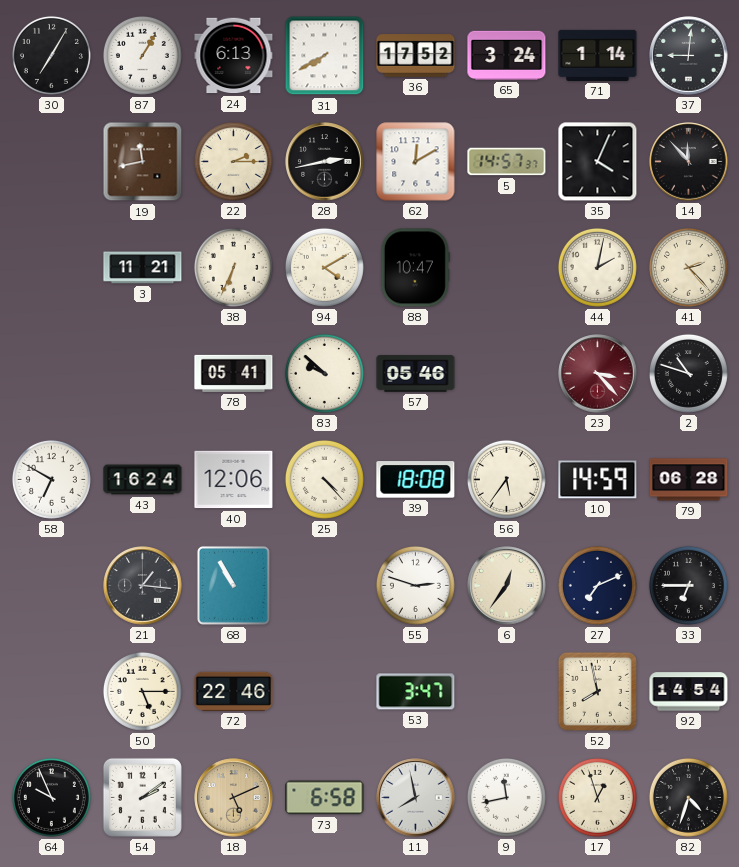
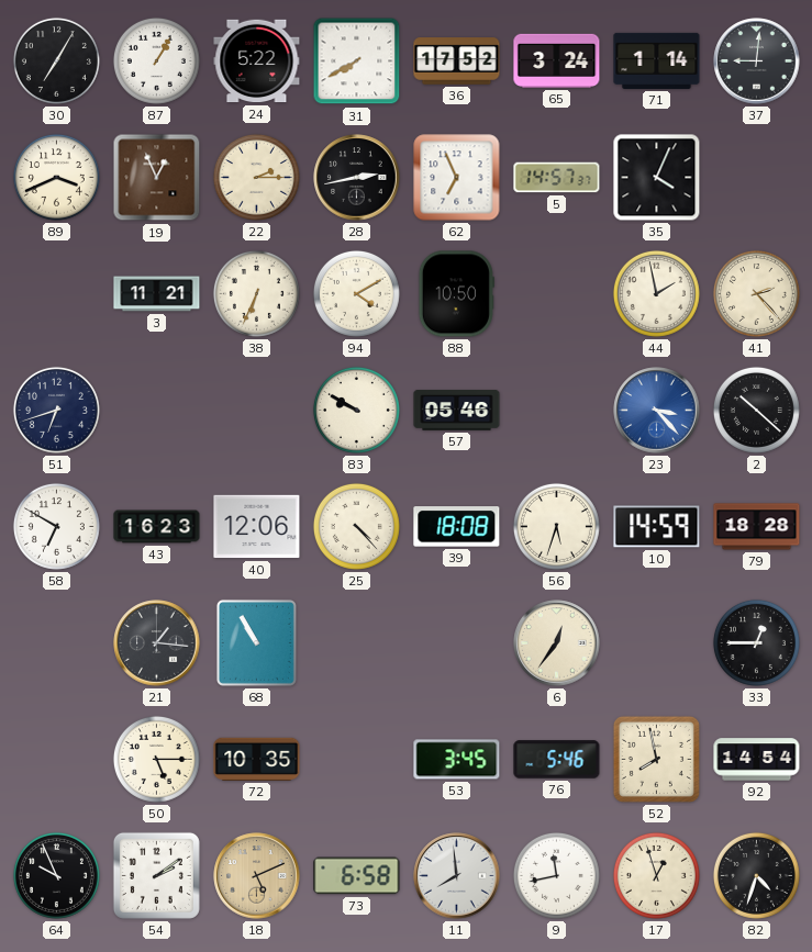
24: 6:13 -> 5:22
89: none -> 3:41
19: 11:43 -> 12:56
62: 12:10 -> 6:56
14: 11:53 -> none
88: 10:47 -> 10:50
44: 2:02 -> 1:58
51: none -> 6:42
78: 05:41 -> none
83: 9:52 -> 9:50
23 dial: burgundy -> blue
2: 10:48 -> 10:22
43: 16:24 -> 16:23
56: 5:36 -> 5:33
79: 06:28 -> 18:28
55: 2:48 -> none
27: 7:11 -> none
33: 6:45 -> 12:45
72: 22:46 -> 10:35
53: 3:47 -> 3:45
76: none -> 5:46
11: 7:58 -> 7:59
